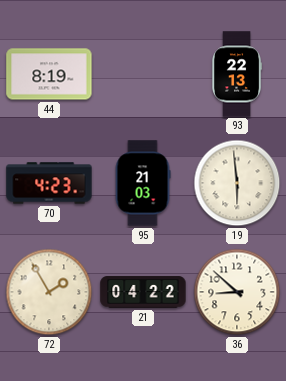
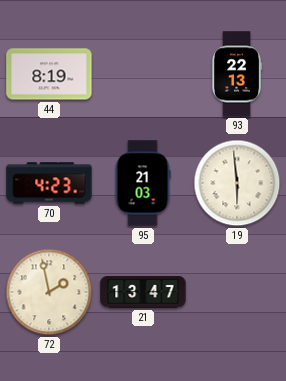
72: 1:55 -> 1:58
21: 04:22 -> 13:47
36: 8:52 -> none
